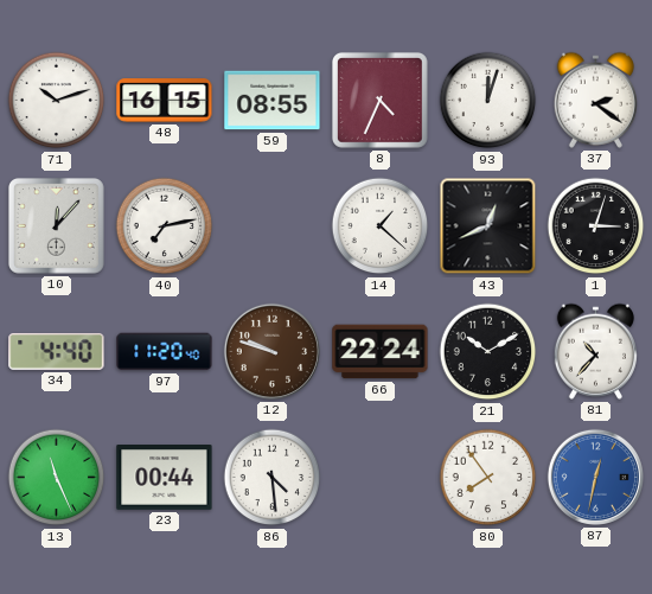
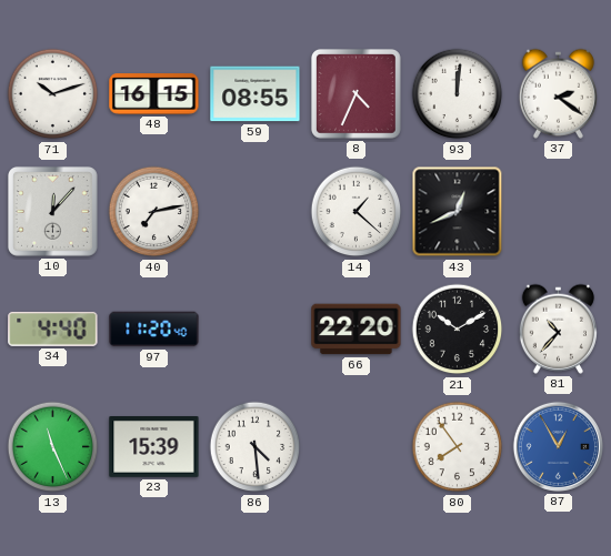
93: 12:03 -> 12:01
1: 3:03 -> none
12: 9:48 -> none
66: 22:24 -> 22:20
23: 00:44 -> 15:39
87: 12:32 -> 12:55
